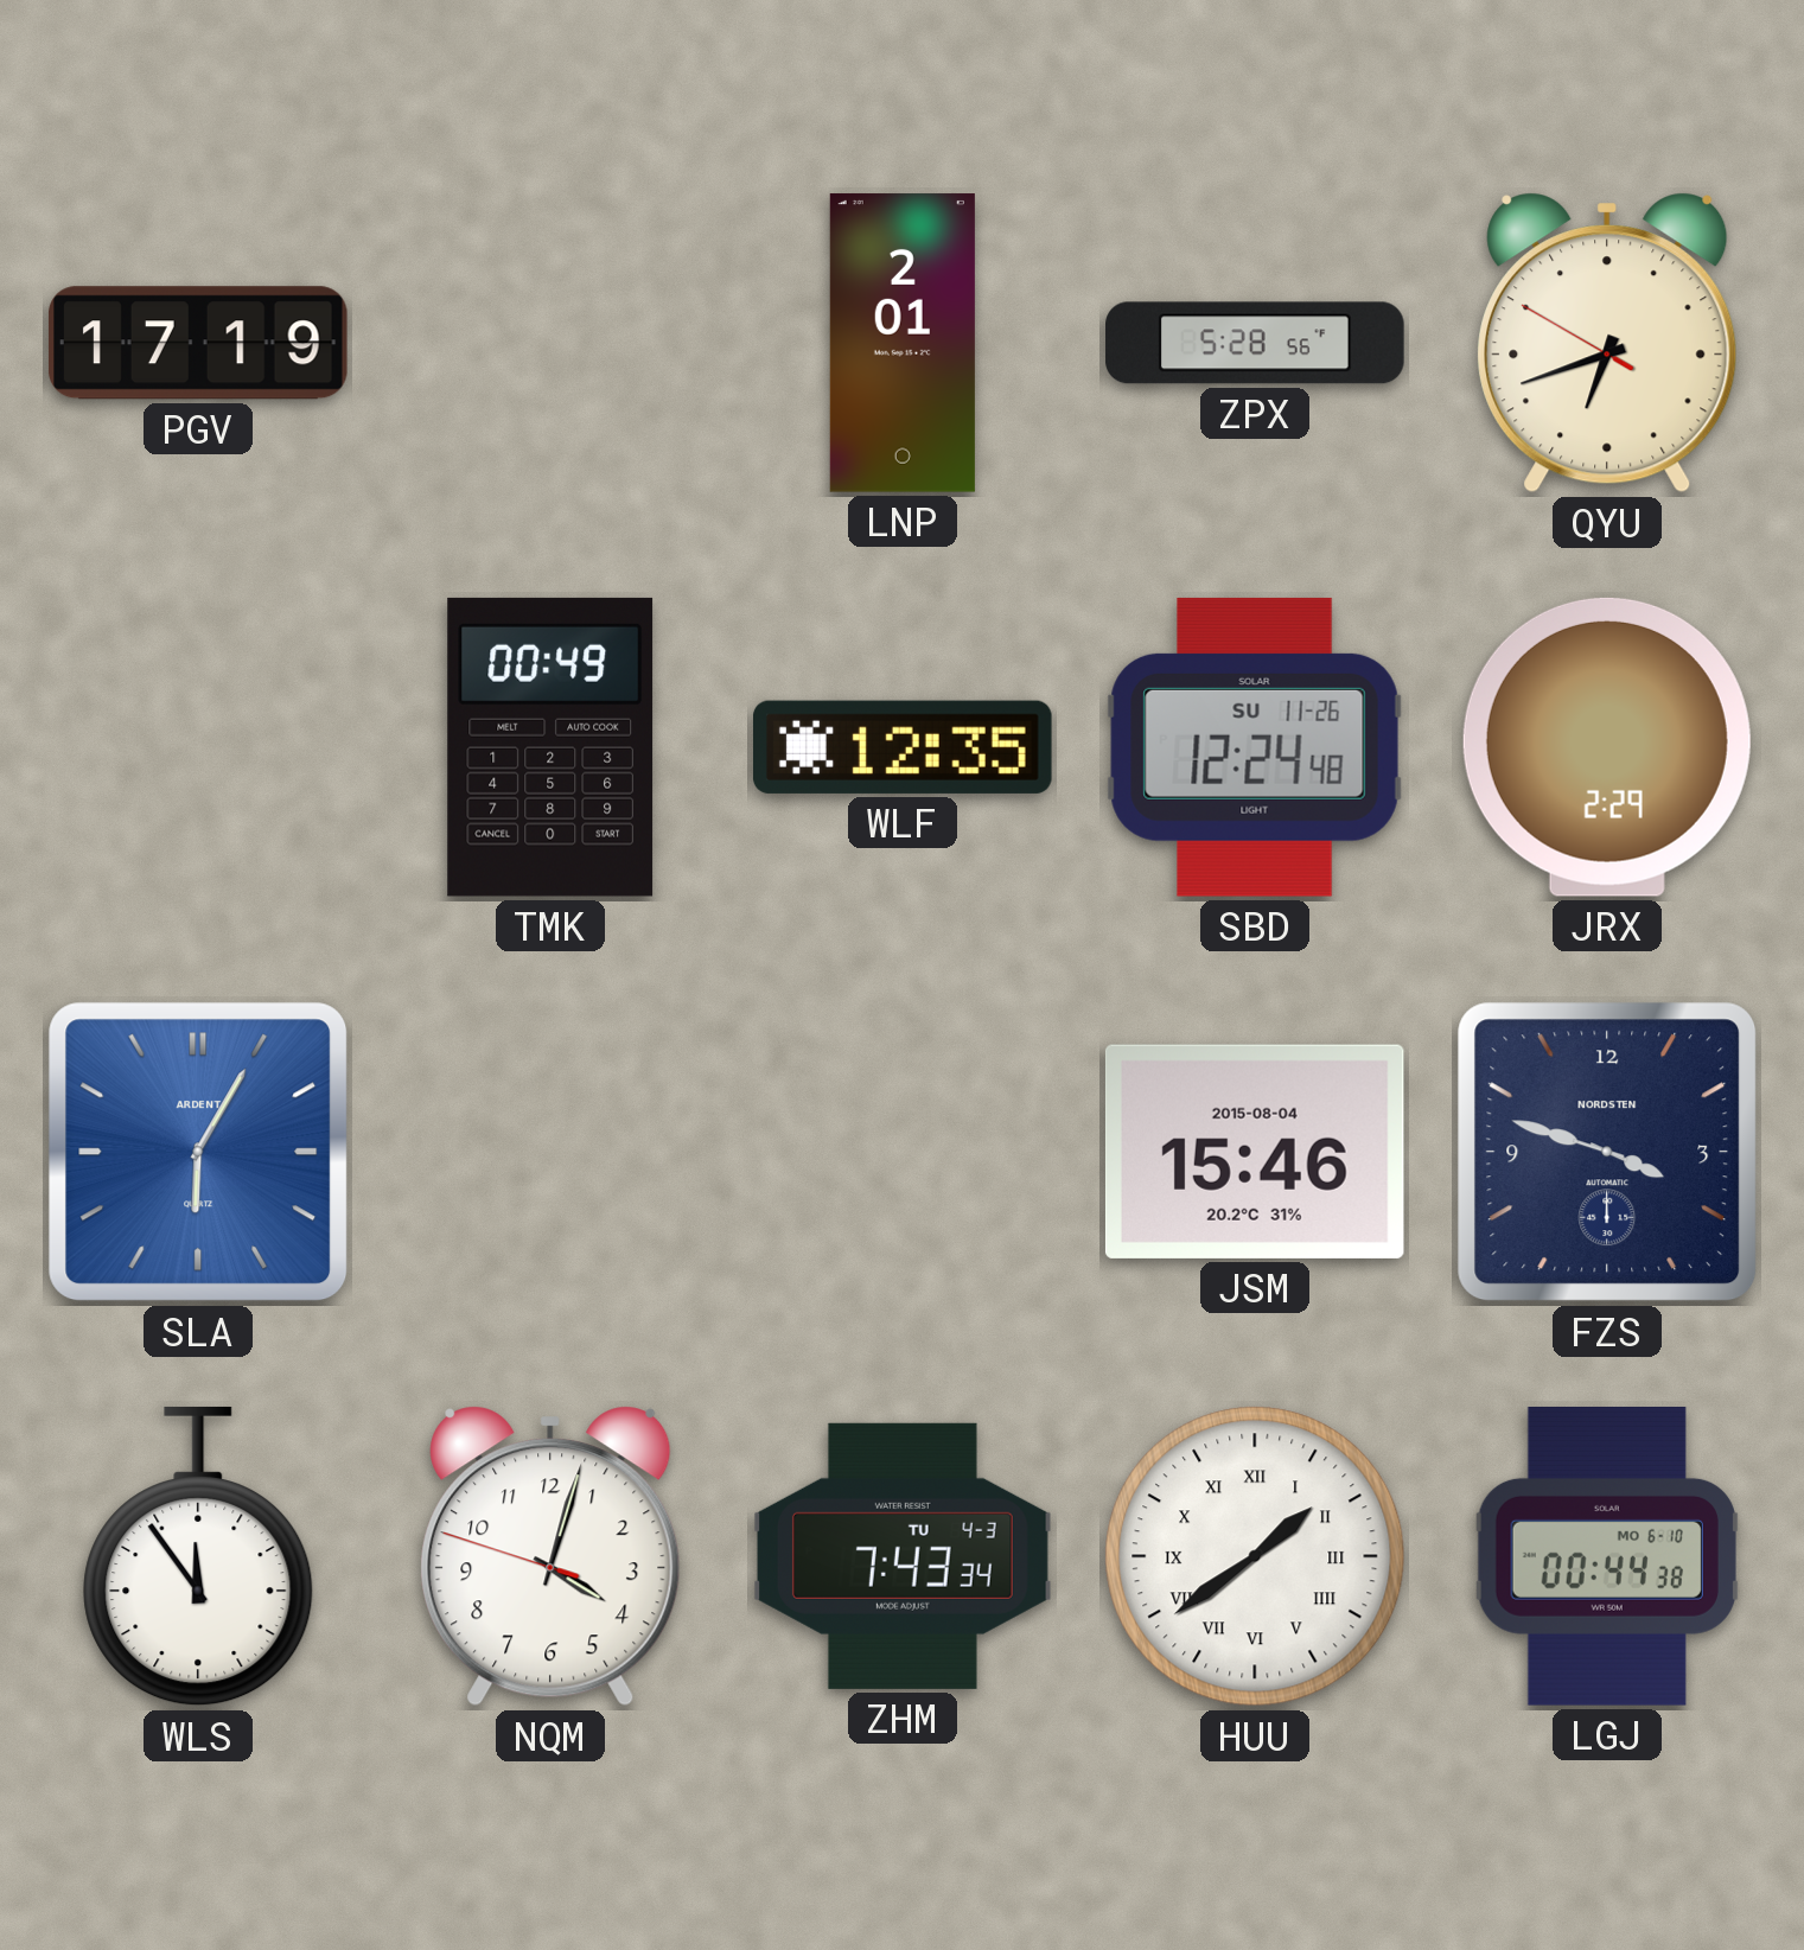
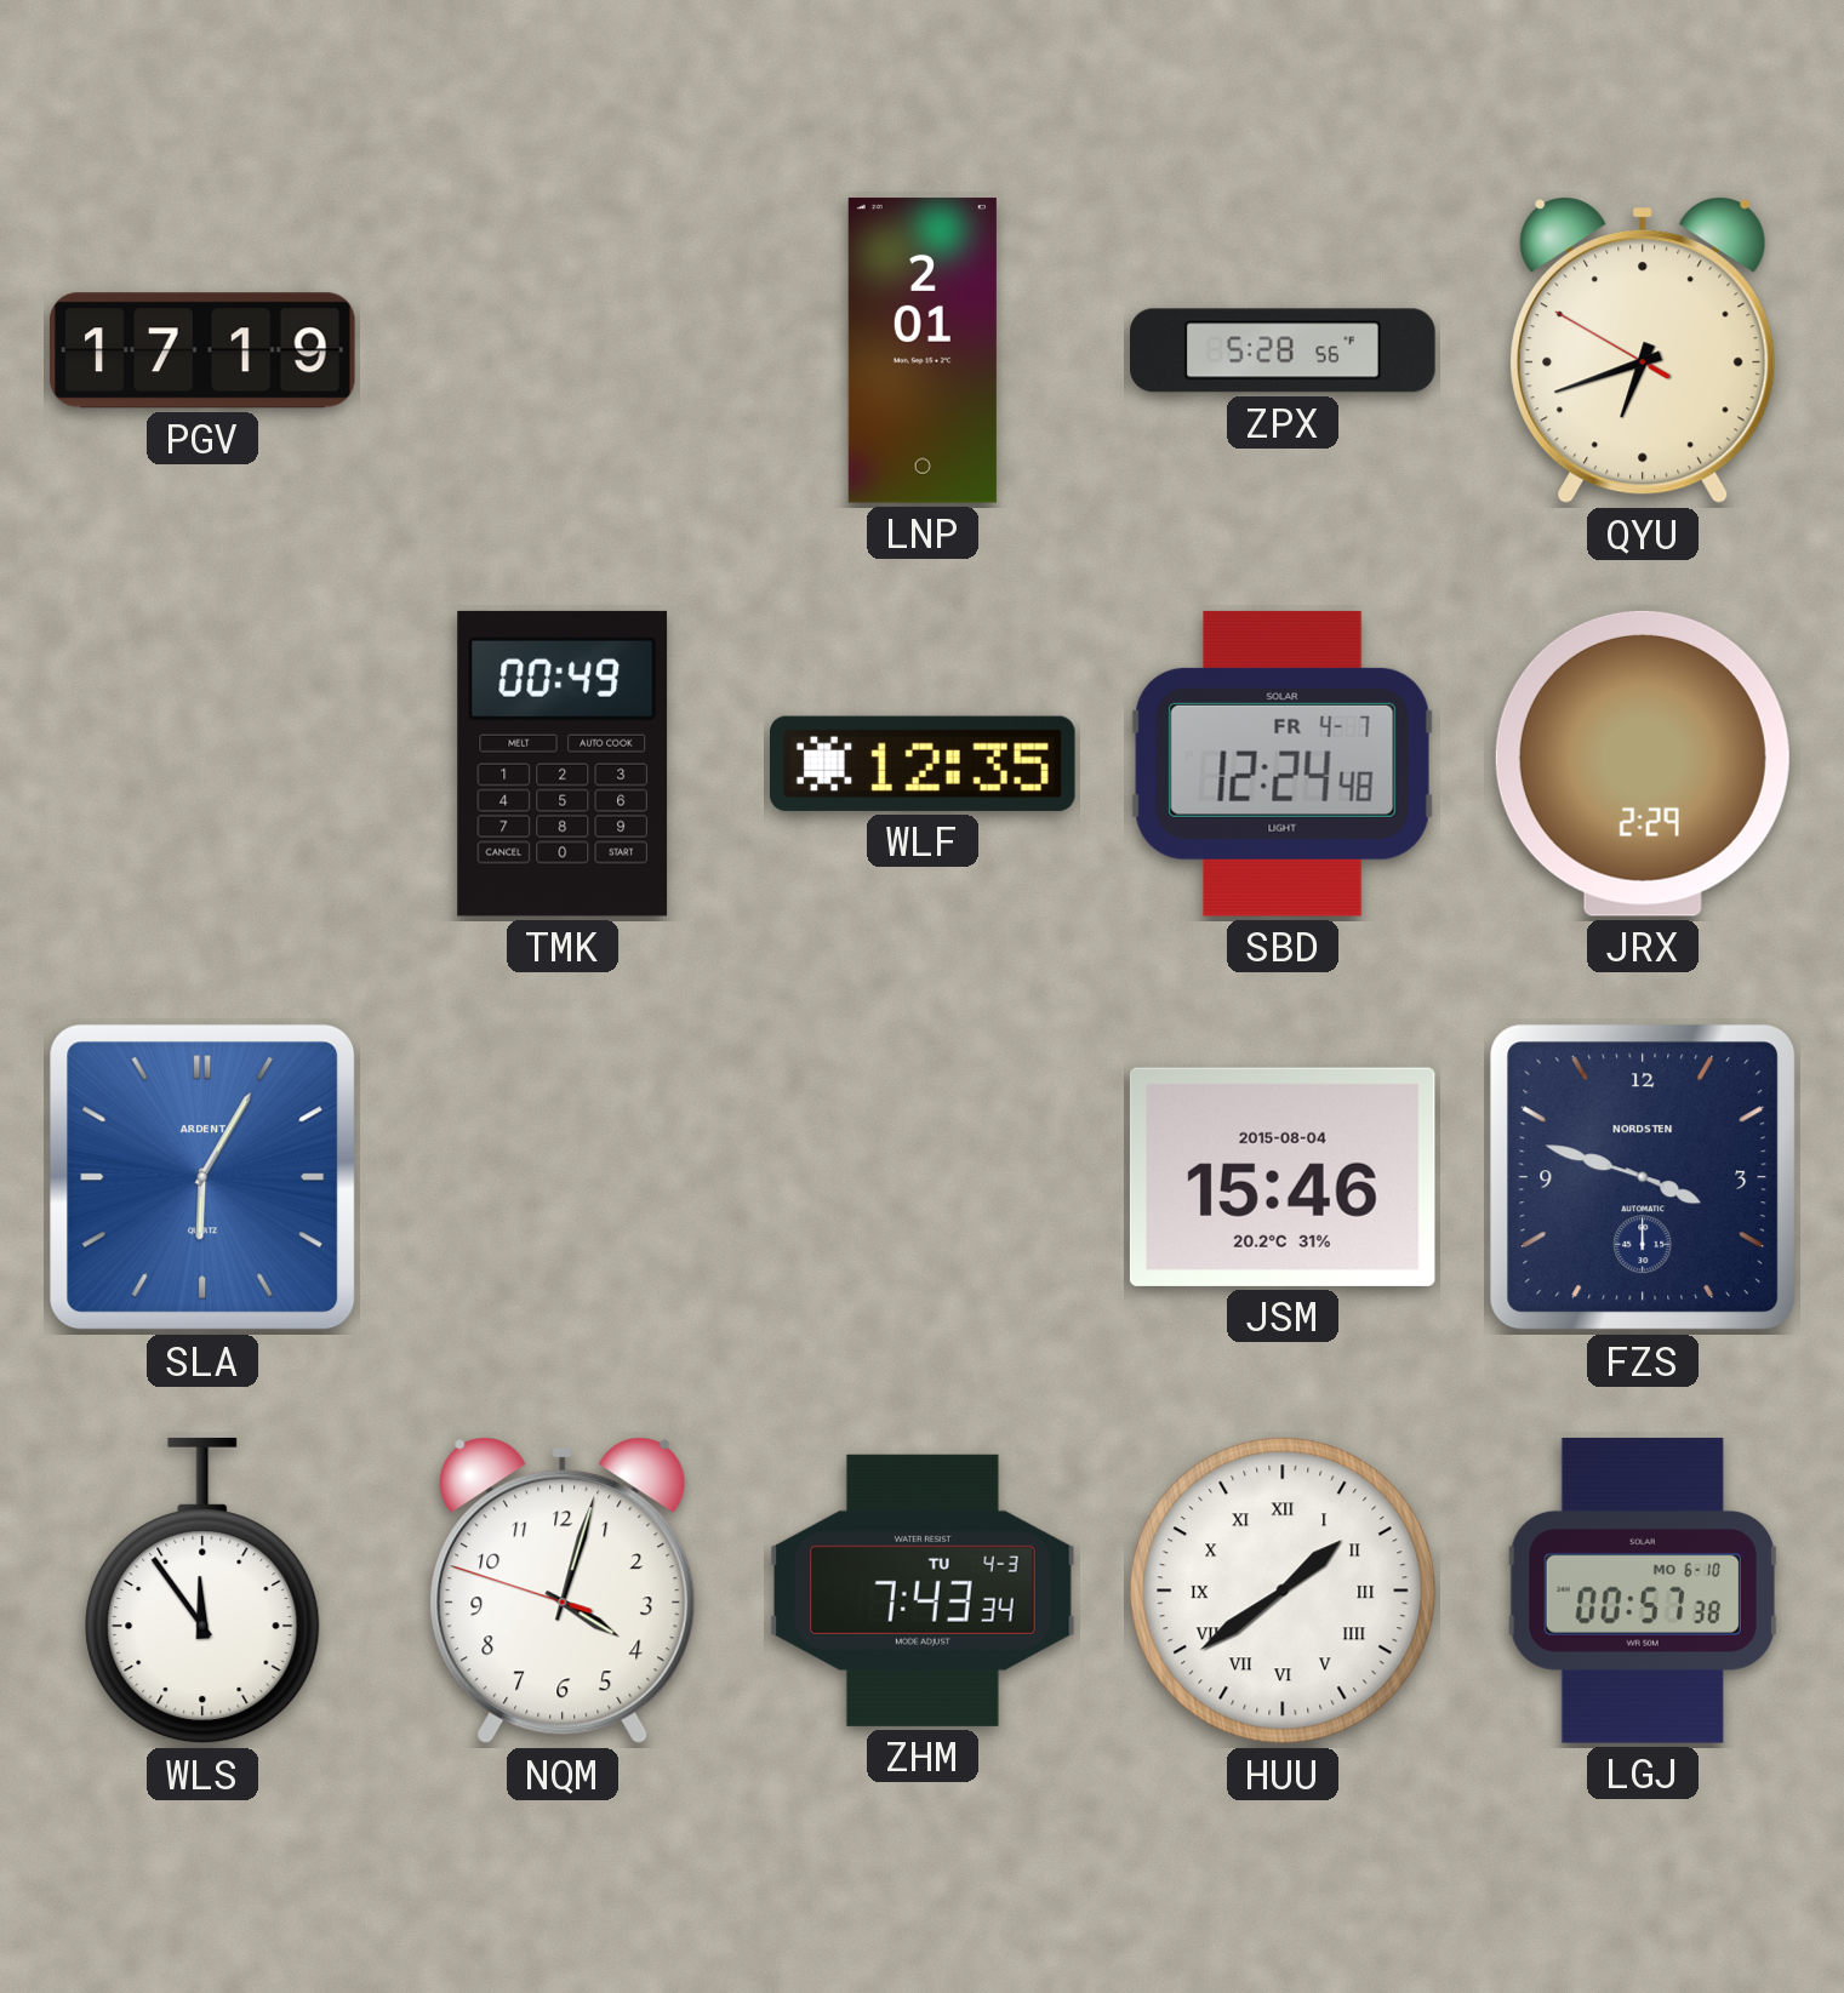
SBD date: SU 11-26 -> FR 4-7
LGJ: 00:44 -> 00:57
